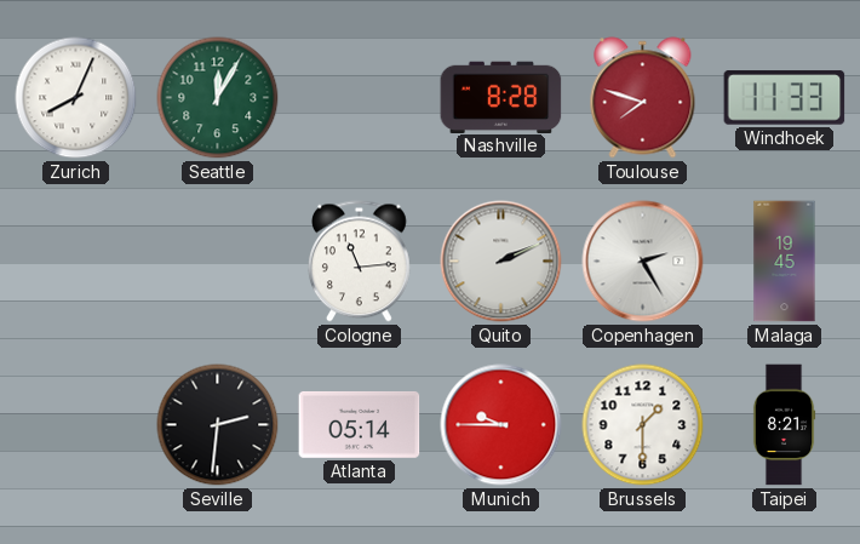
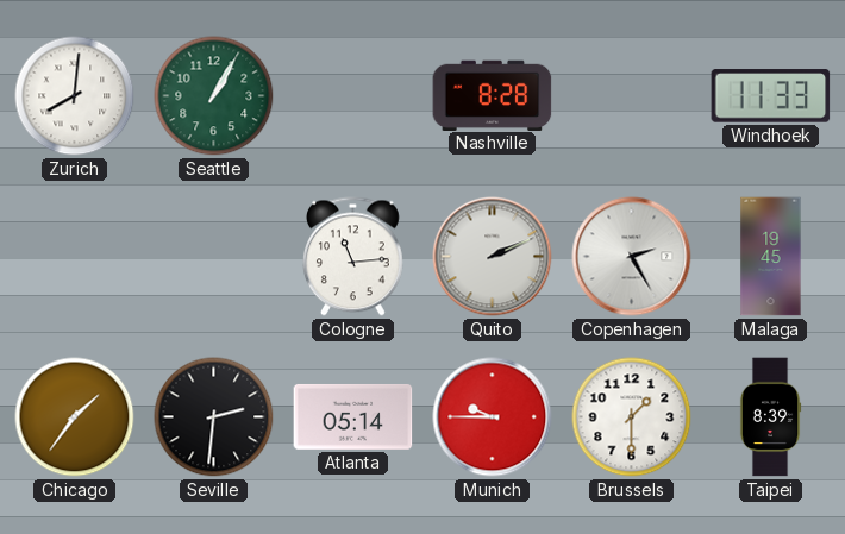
Zurich: 8:04 -> 8:01
Seattle: 12:05 -> 1:05
Toulouse: 7:48 -> none
Chicago: none -> 1:36
Taipei: 8:21 -> 8:39
